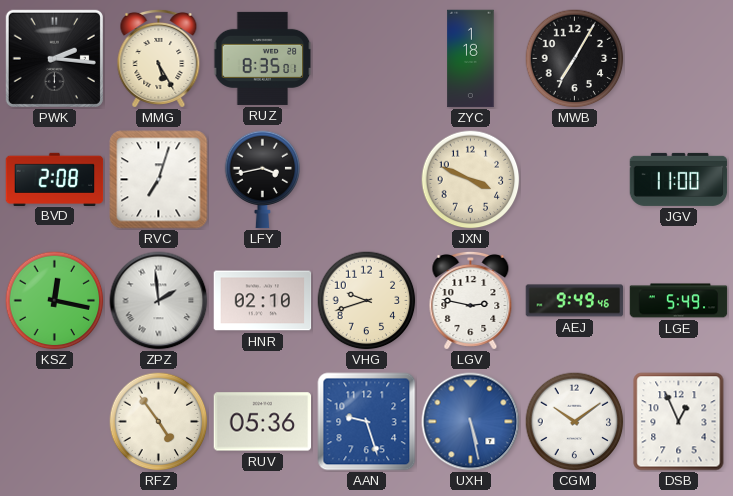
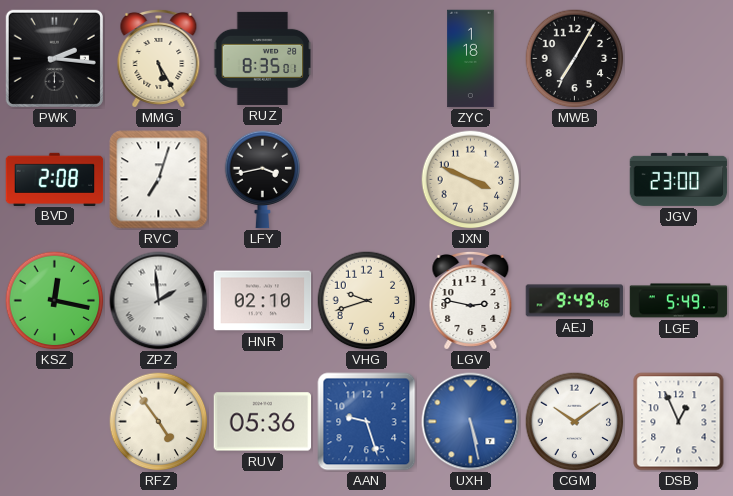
JGV: 11:00 -> 23:00
